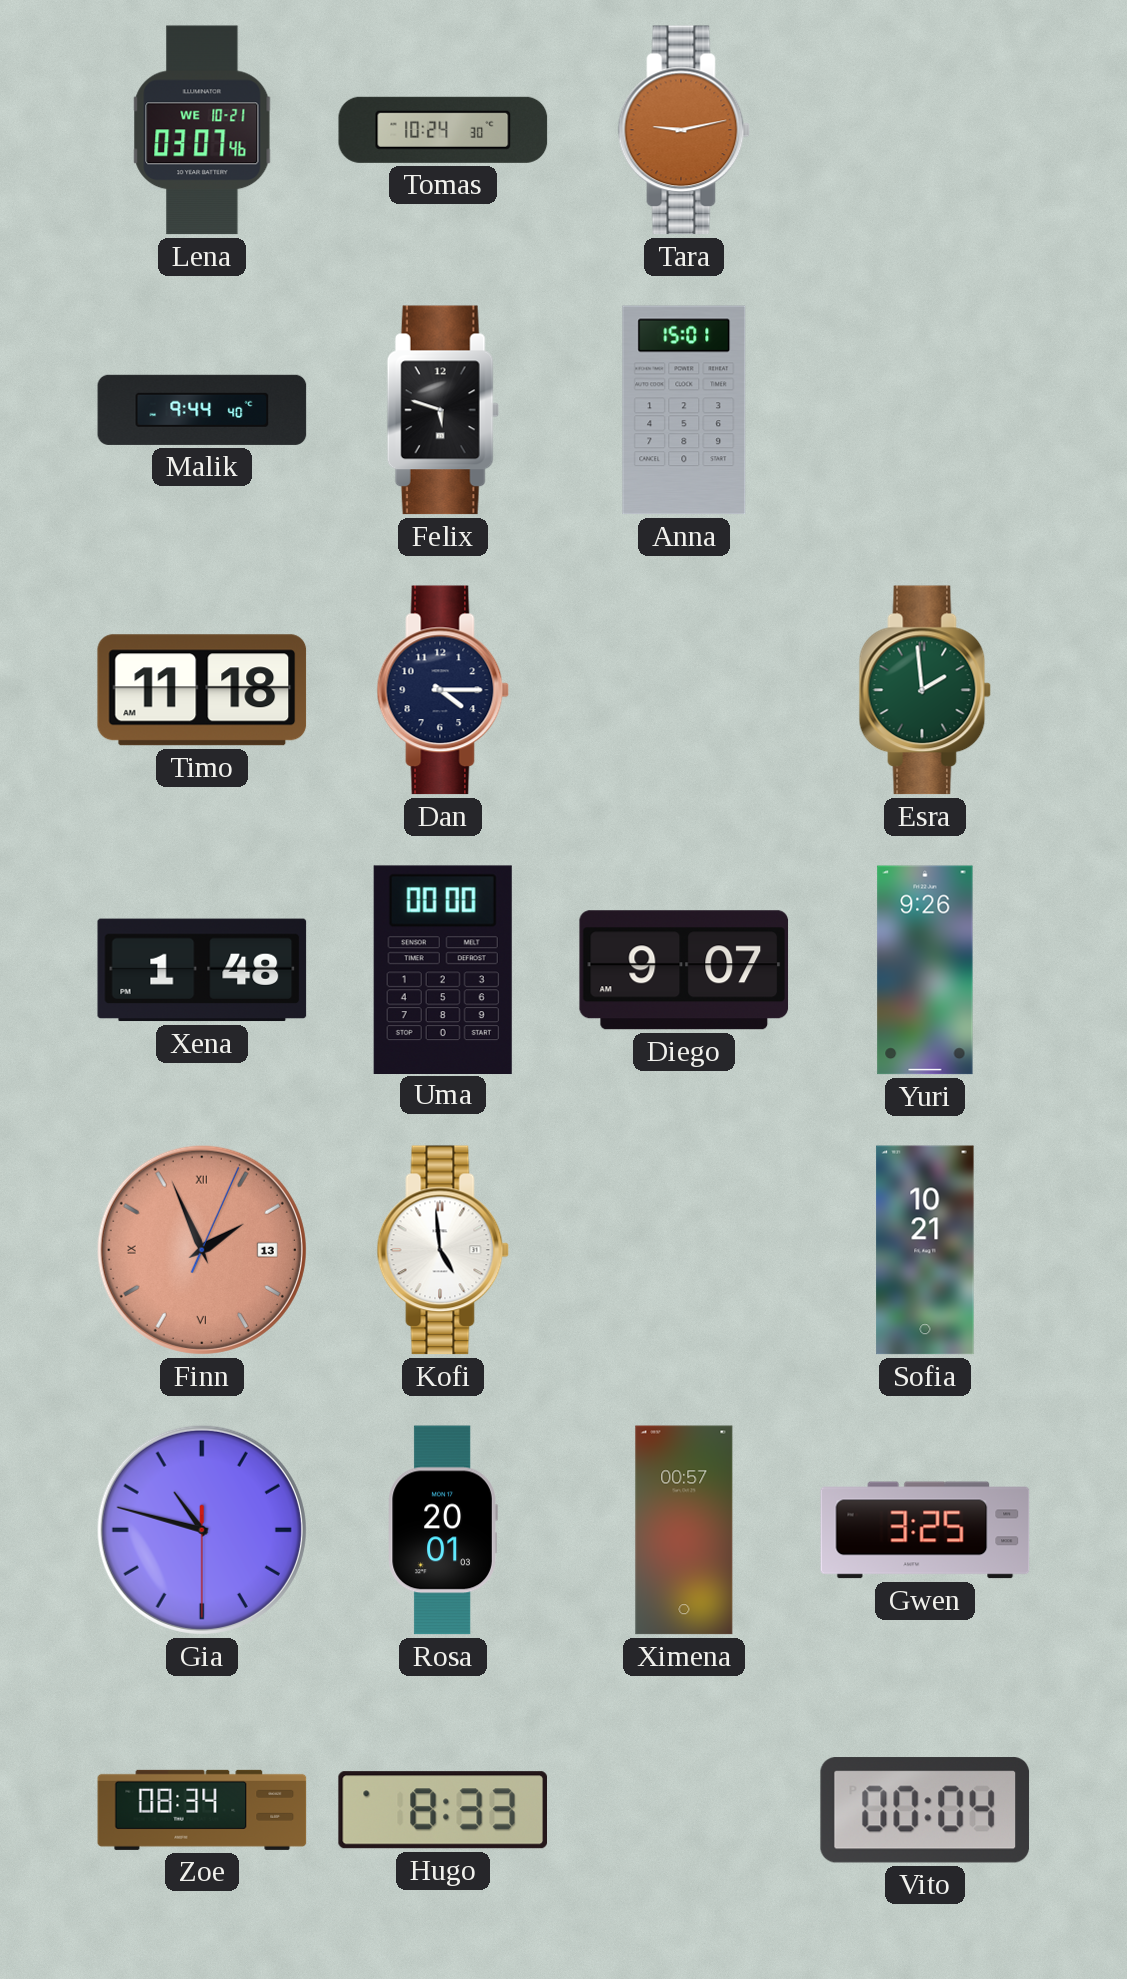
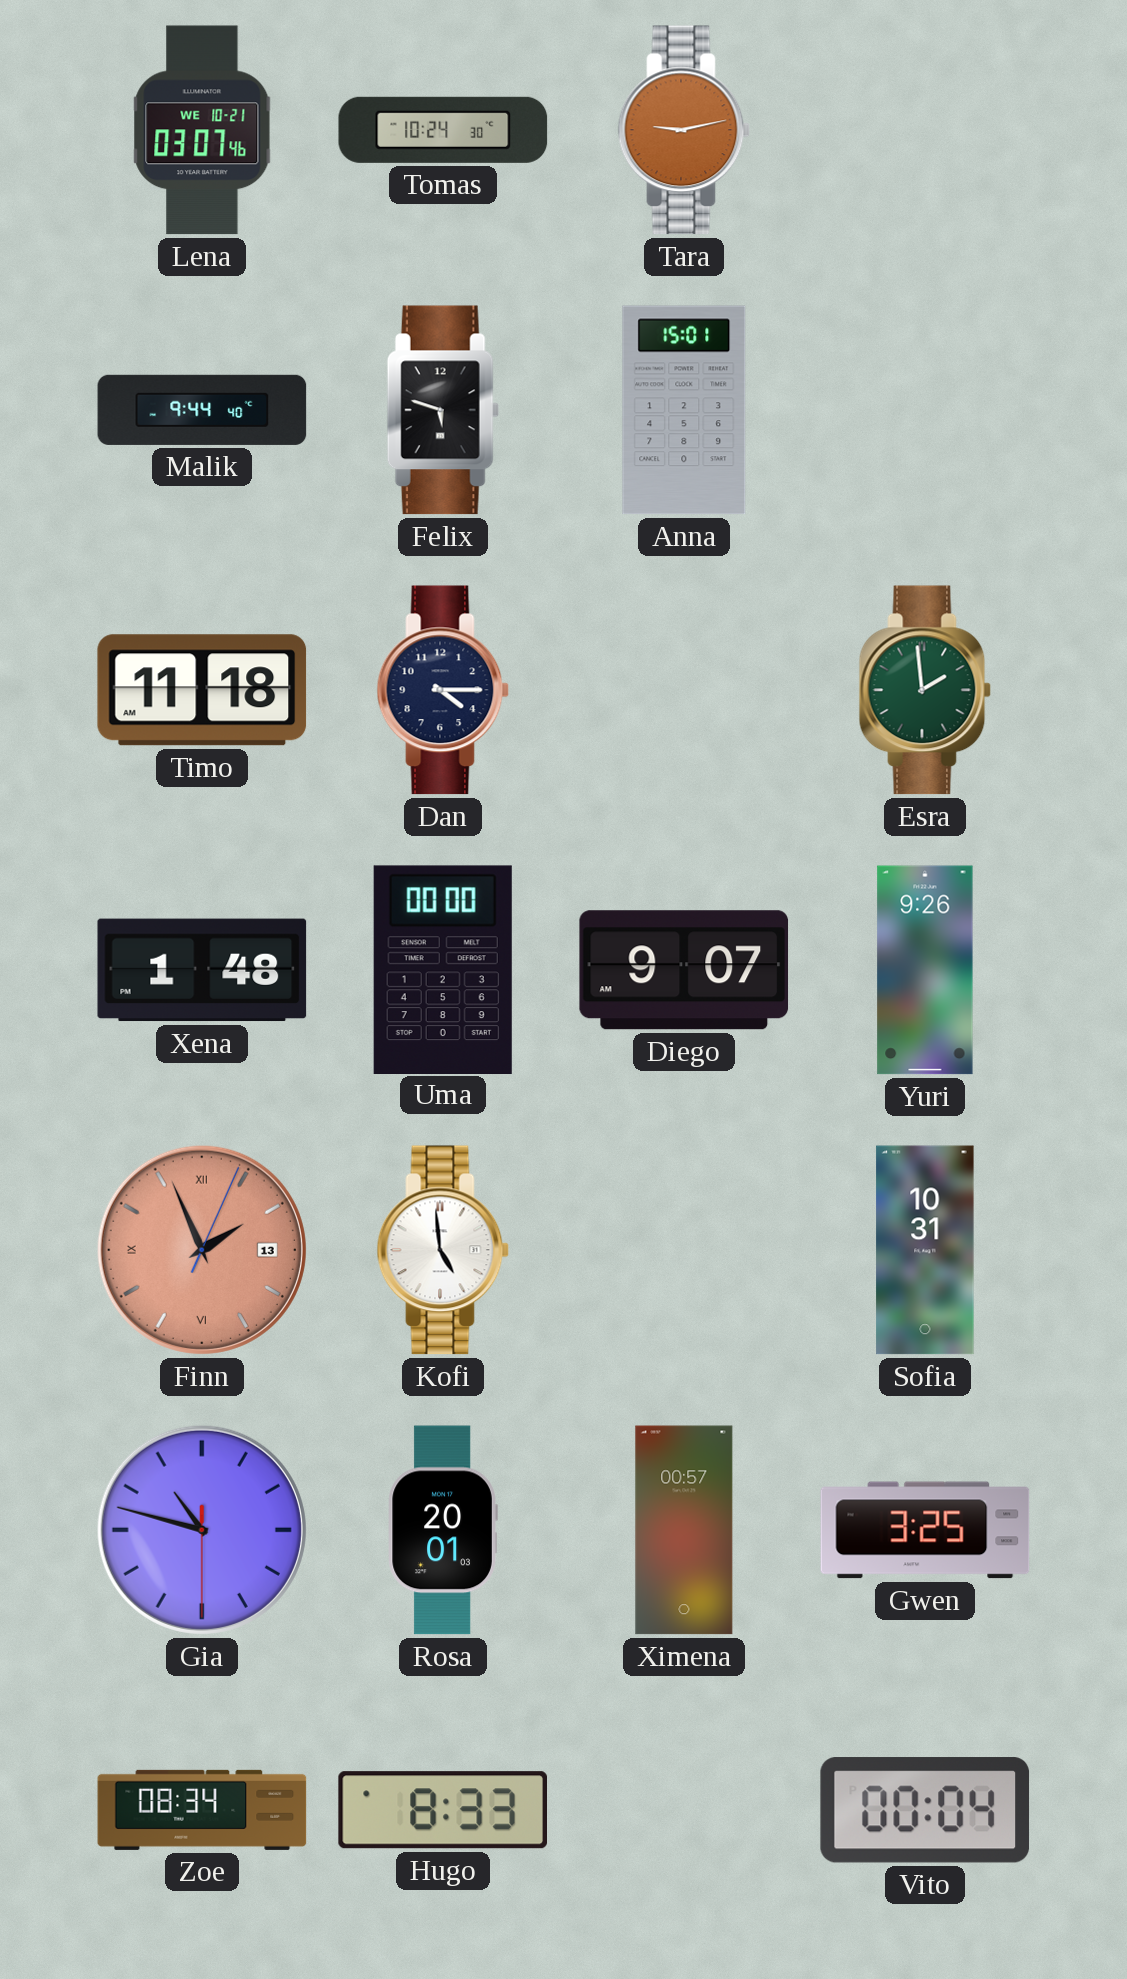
Sofia: 10:21 -> 10:31
